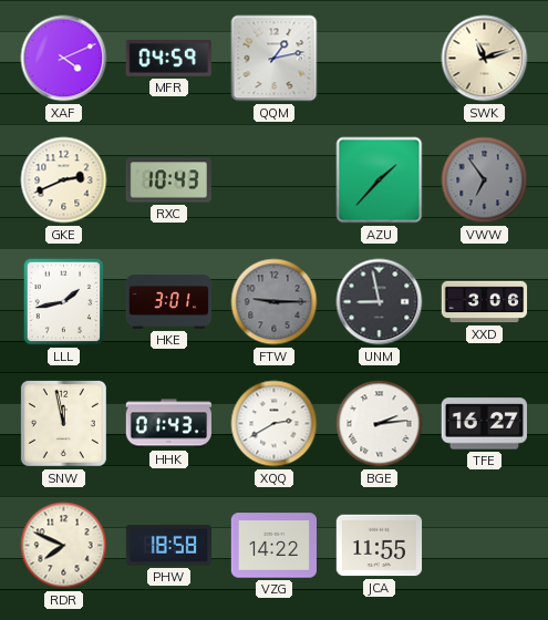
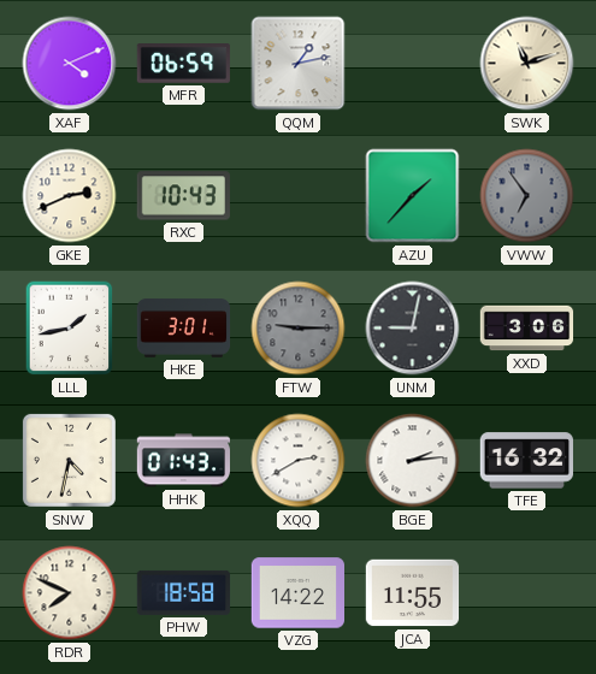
MFR: 04:59 -> 06:59
UNM: 8:58 -> 9:02
SNW: 11:58 -> 4:32
TFE: 16:27 -> 16:32
